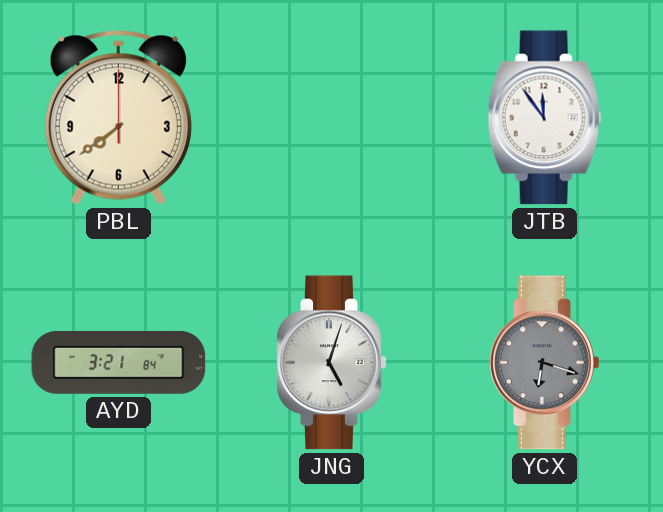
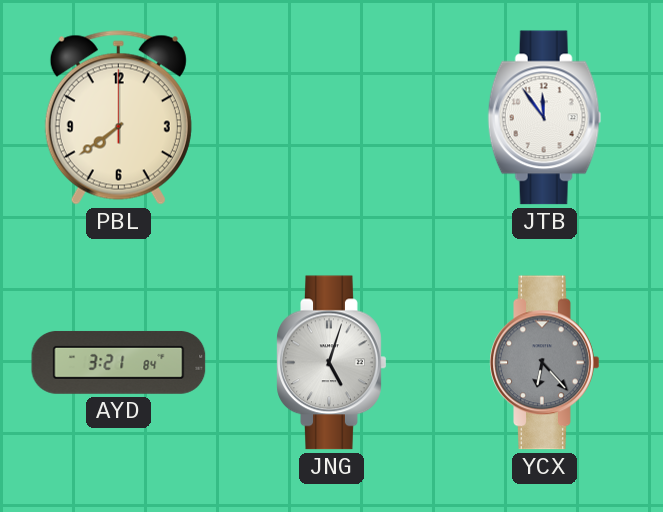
YCX: 6:18 -> 6:23
